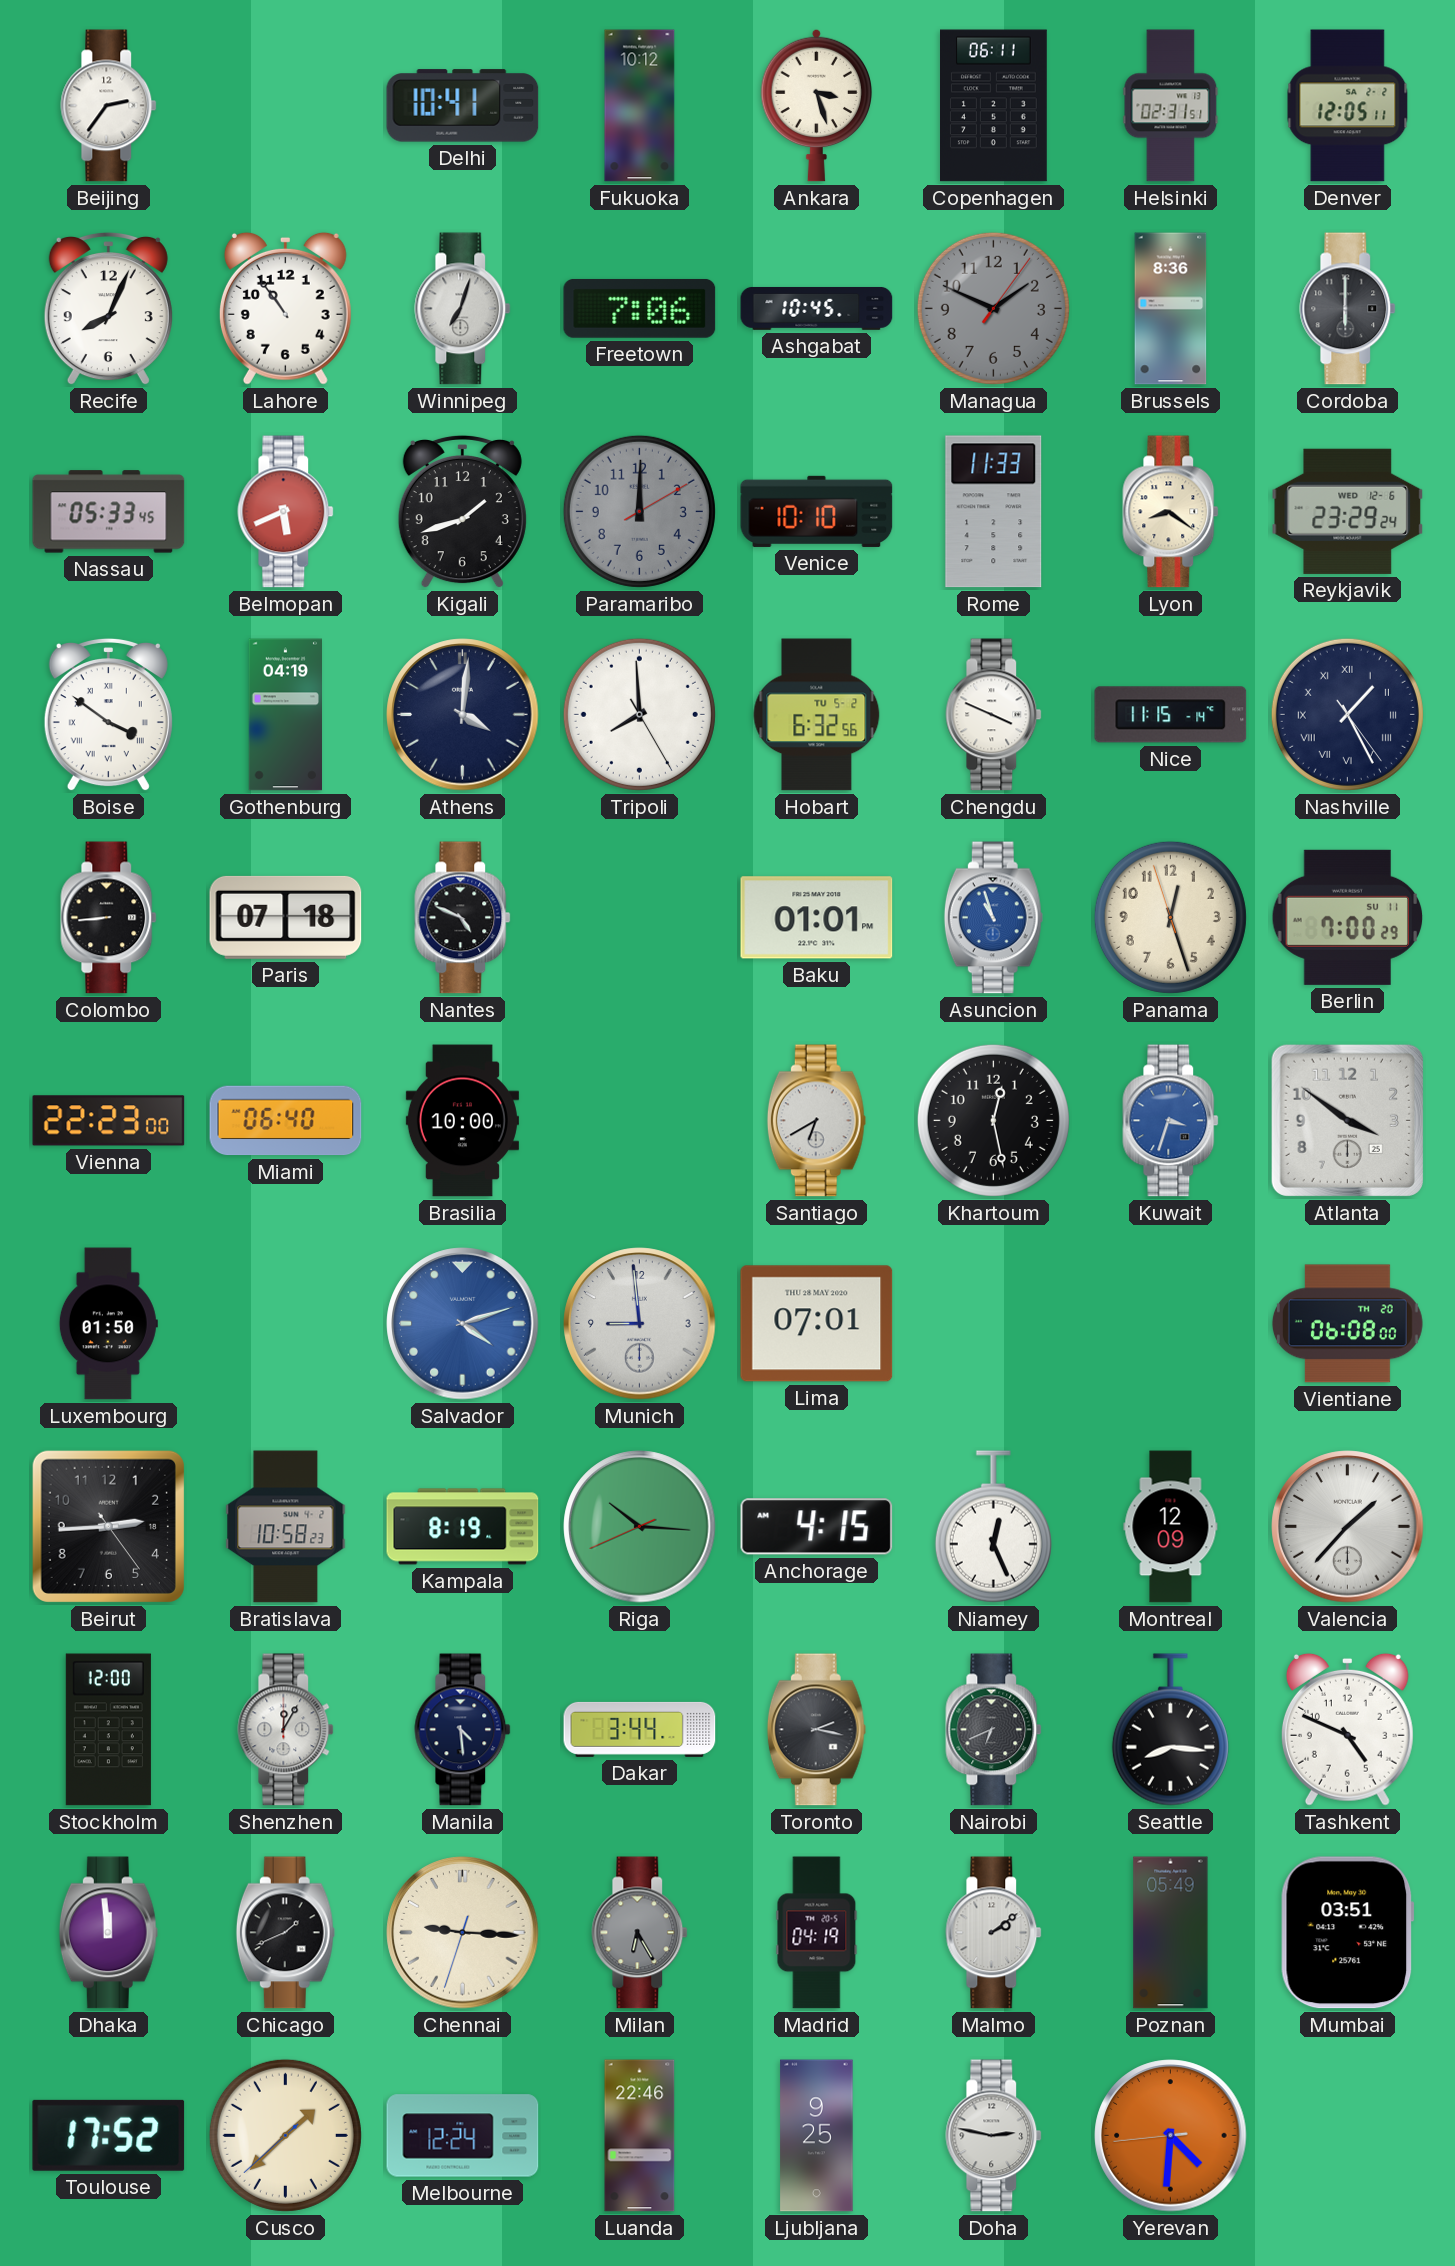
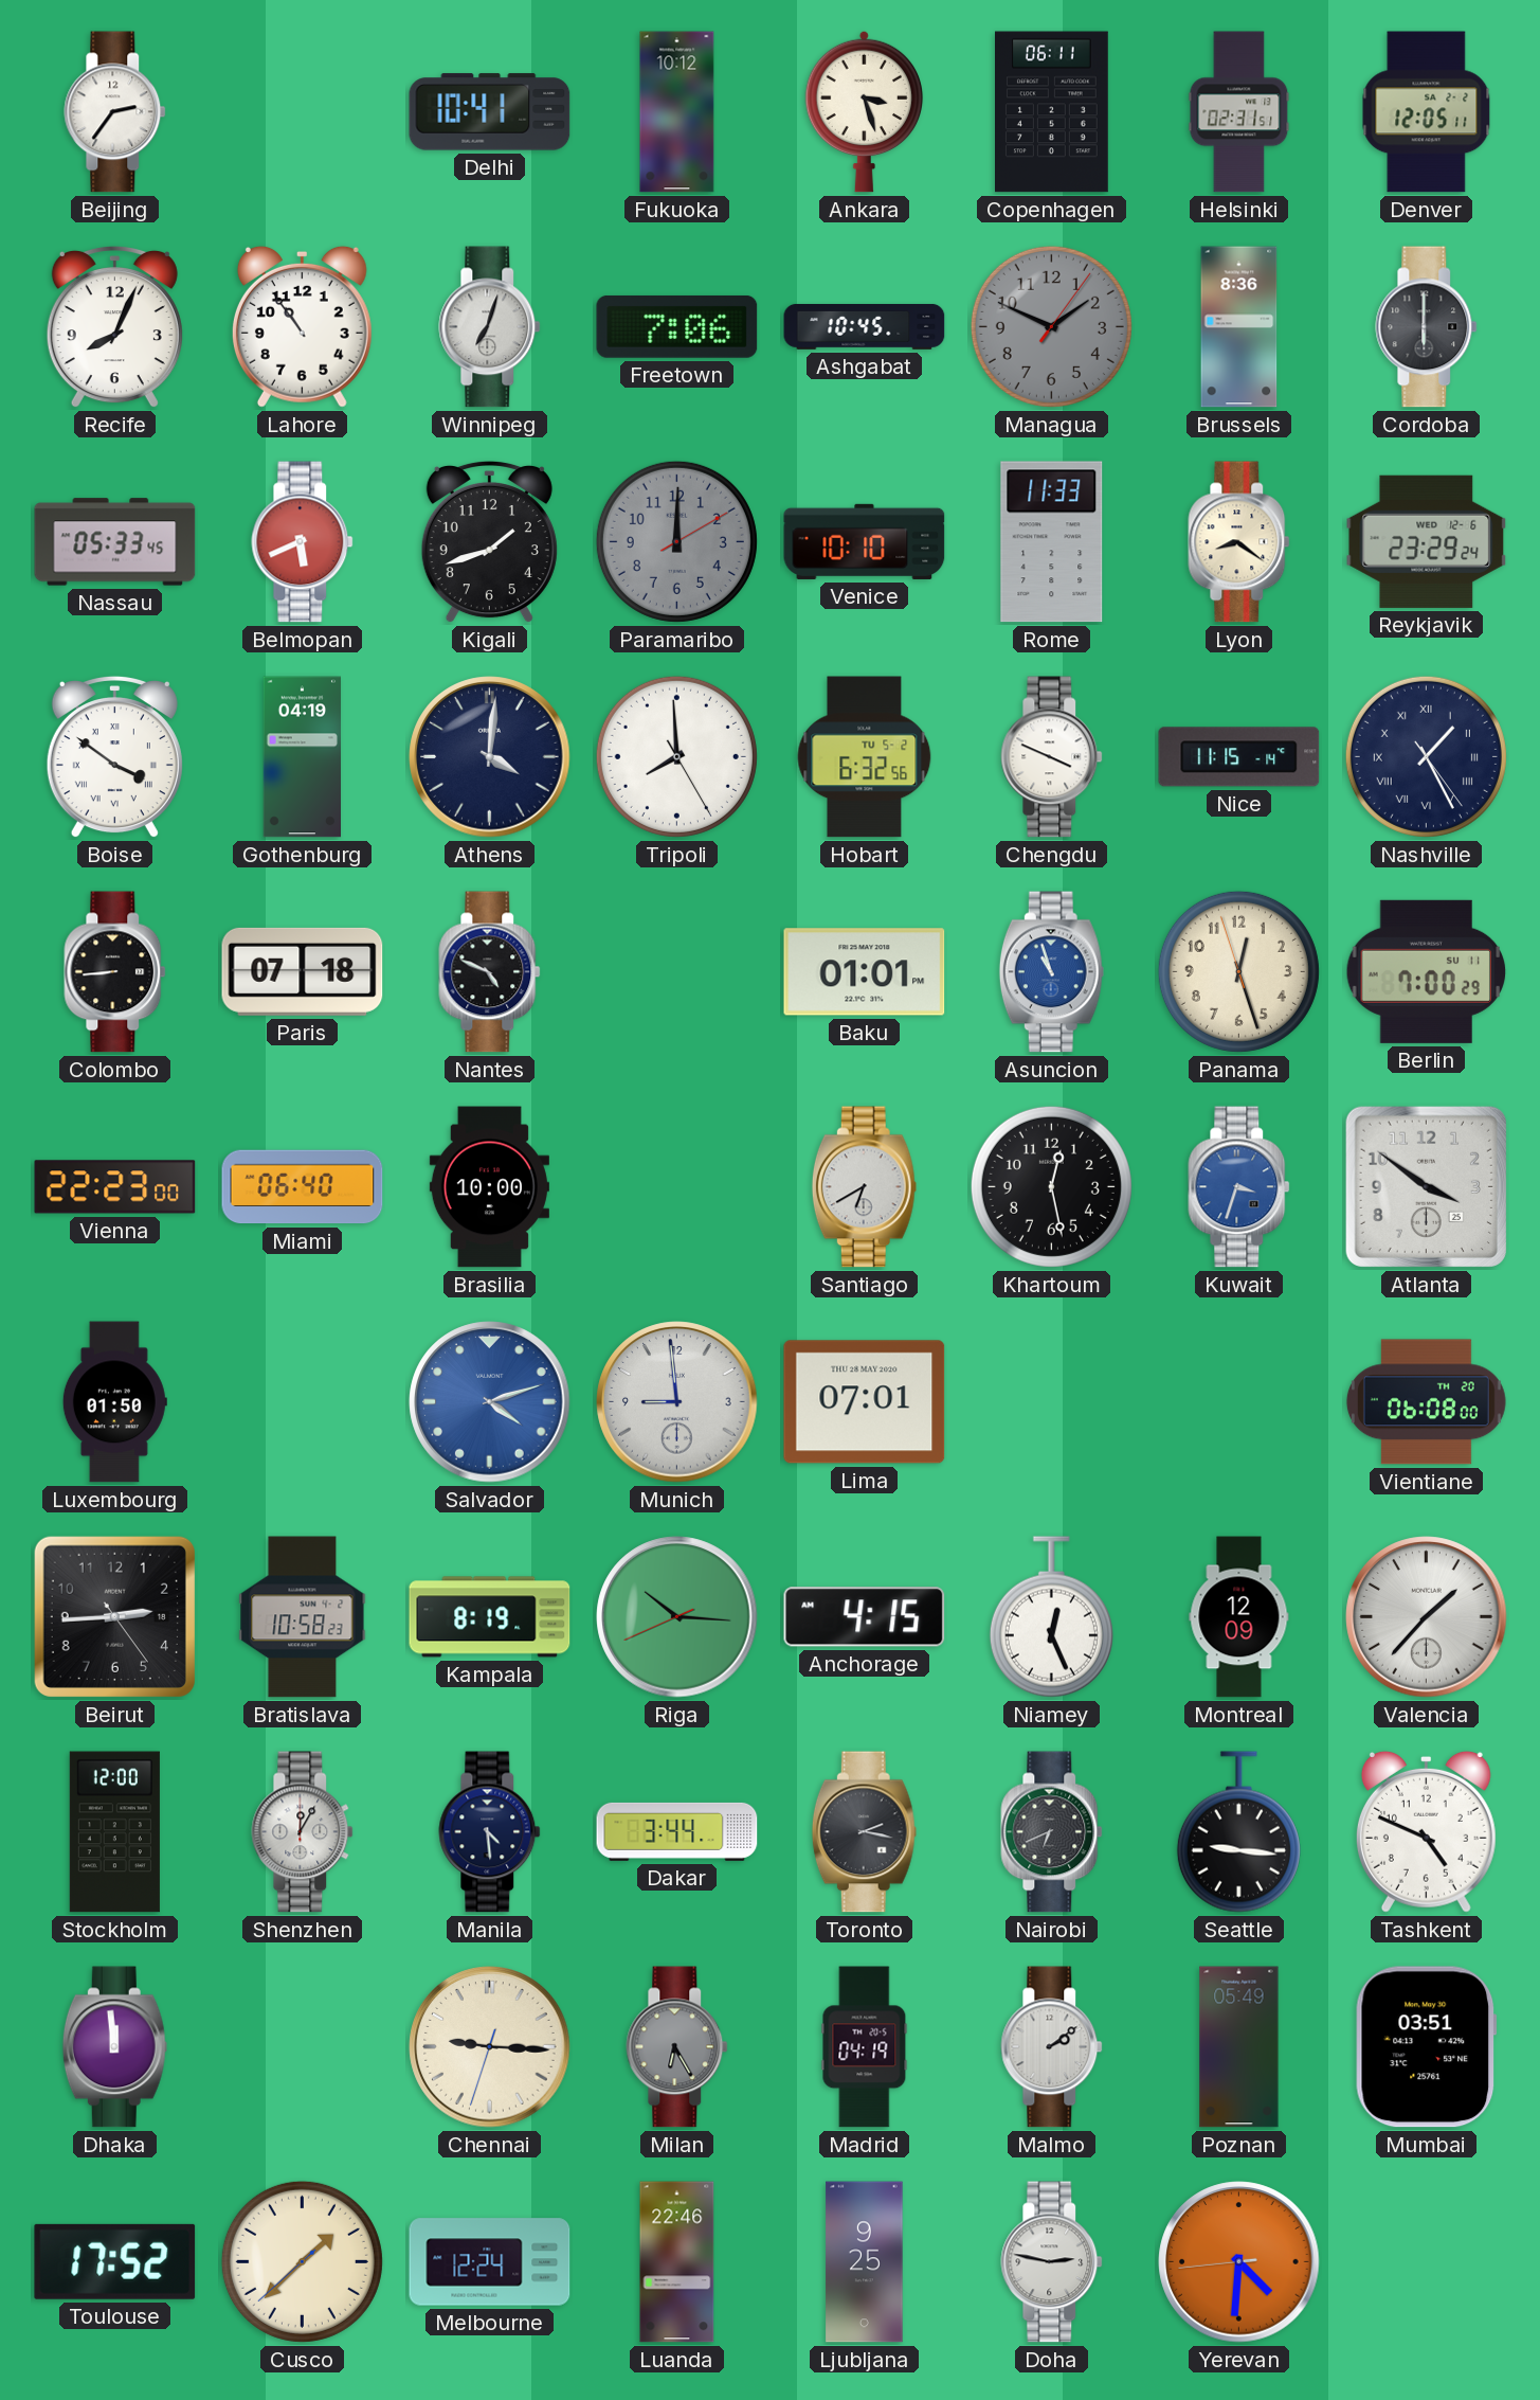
Seattle: 8:16 -> 9:16
Chicago: 1:41 -> none
